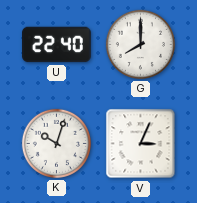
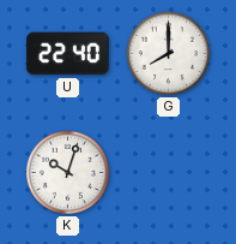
V: 3:04 -> none
